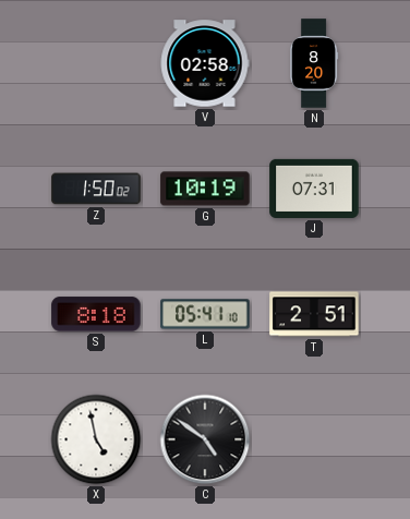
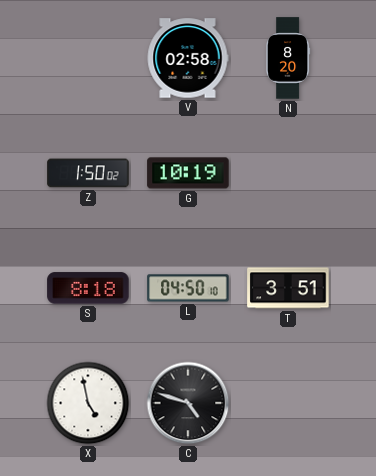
J: 07:31 -> none
L: 05:41 -> 04:50
T: 2:51 -> 3:51
C: 4:51 -> 4:48
